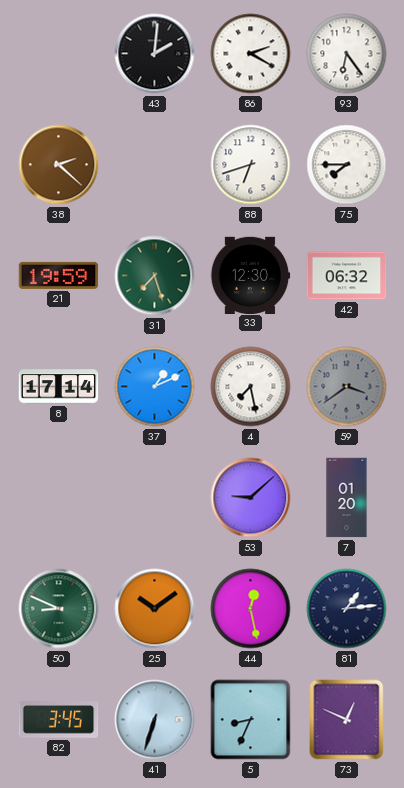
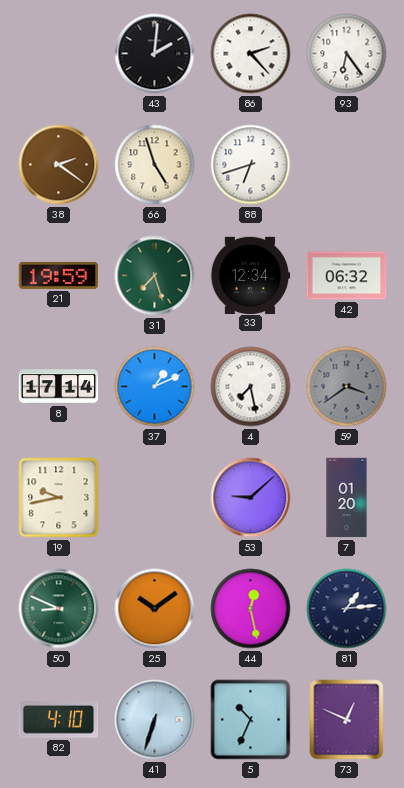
86: 2:20 -> 2:23
38: 2:22 -> 2:21
66: none -> 4:57
75: 7:45 -> none
33: 12:30 -> 12:34
19: none -> 9:43
82: 3:45 -> 4:10
5: 8:34 -> 10:34
